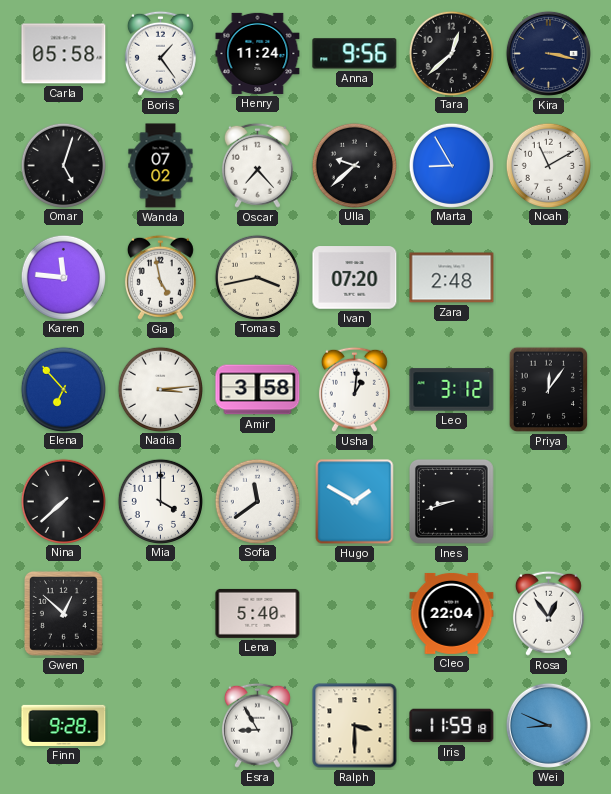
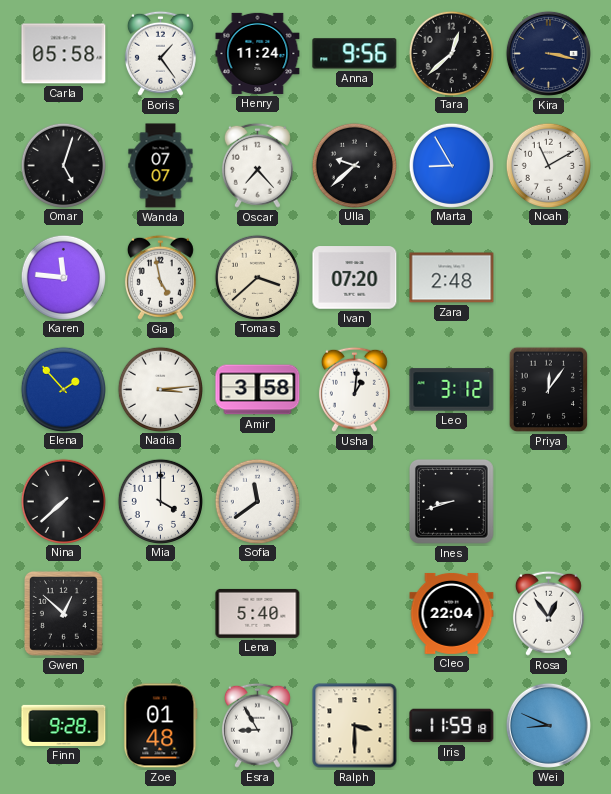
Wanda: 07:02 -> 07:07
Tomas: 3:43 -> 3:38
Elena: 6:53 -> 1:53
Hugo: 1:50 -> none
Zoe: none -> 01:48
